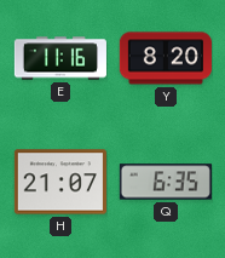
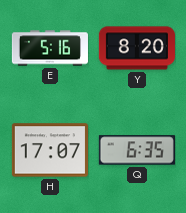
E: 11:16 -> 5:16
H: 21:07 -> 17:07
